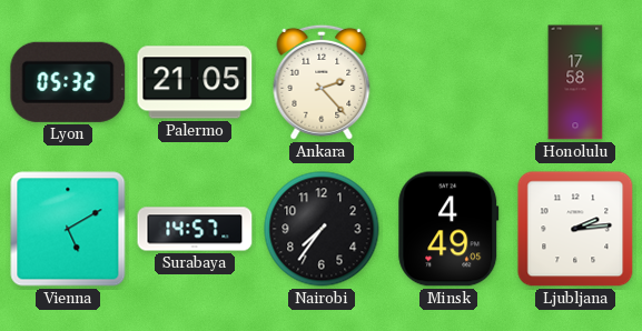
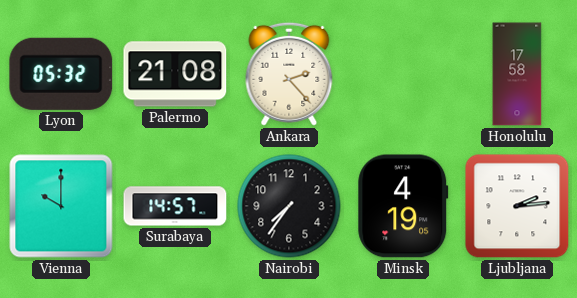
Palermo: 21:05 -> 21:08
Vienna: 5:10 -> 10:00
Minsk: 4:49 -> 4:19
